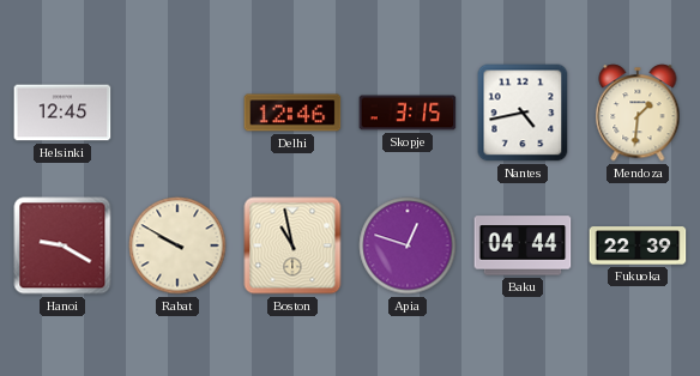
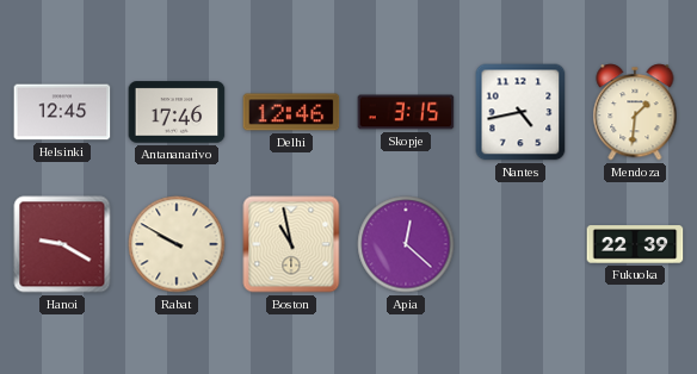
Antananarivo: none -> 17:46
Apia: 12:48 -> 12:22
Baku: 04:44 -> none
